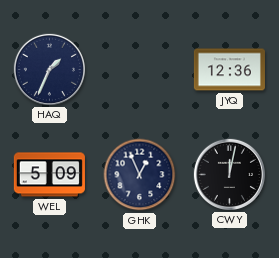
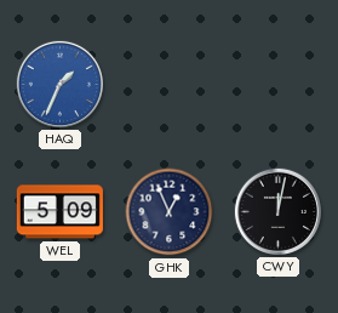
HAQ dial: navy -> blue
JYQ: 12:36 -> none
